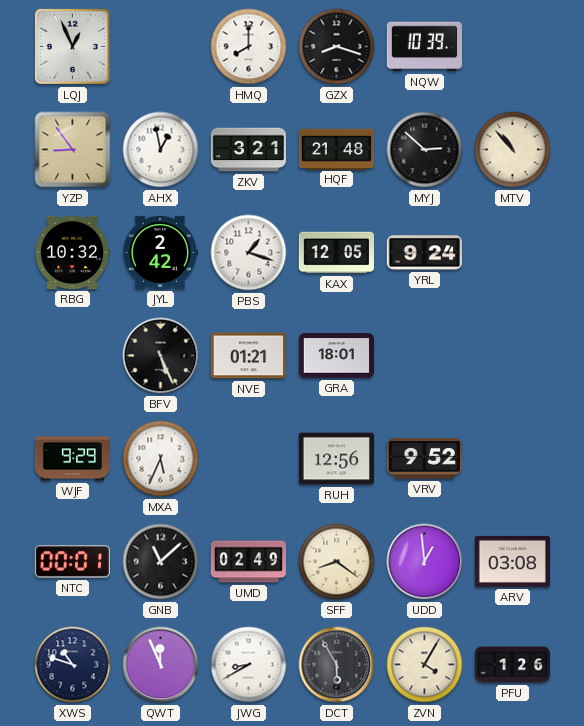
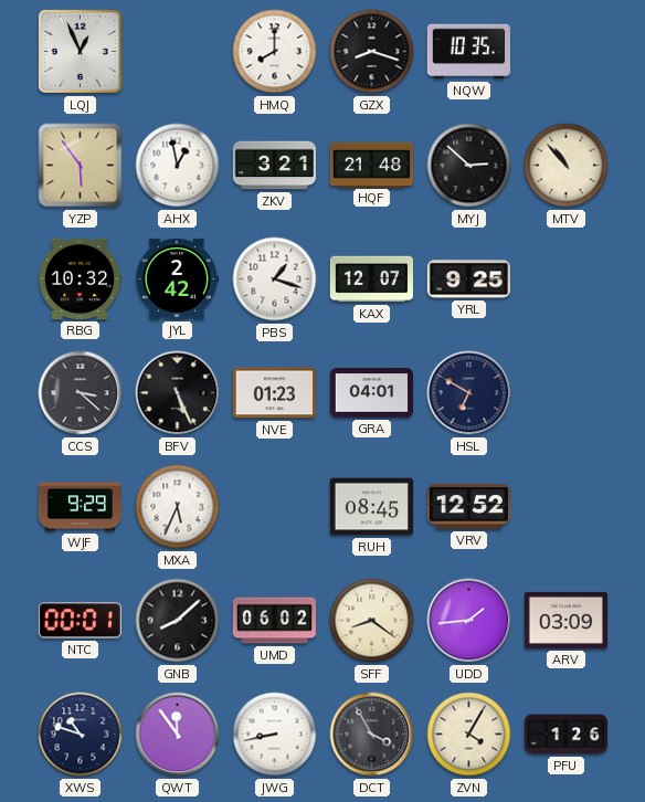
NQW: 10:39 -> 10:35
YZP: 8:54 -> 5:54
KAX: 12:05 -> 12:07
YRL: 9:24 -> 9:25
CCS: none -> 3:22
NVE: 01:21 -> 01:23
GRA: 18:01 -> 04:01
HSL: none -> 6:50
RUH: 12:56 -> 08:45
VRV: 9:52 -> 12:52
GNB: 11:08 -> 8:08
UMD: 02:49 -> 06:02
UDD: 12:59 -> 1:44
ARV: 03:08 -> 03:09
QWT: 11:56 -> 11:54
JWG: 8:40 -> 8:43
DCT: 5:55 -> 3:55
